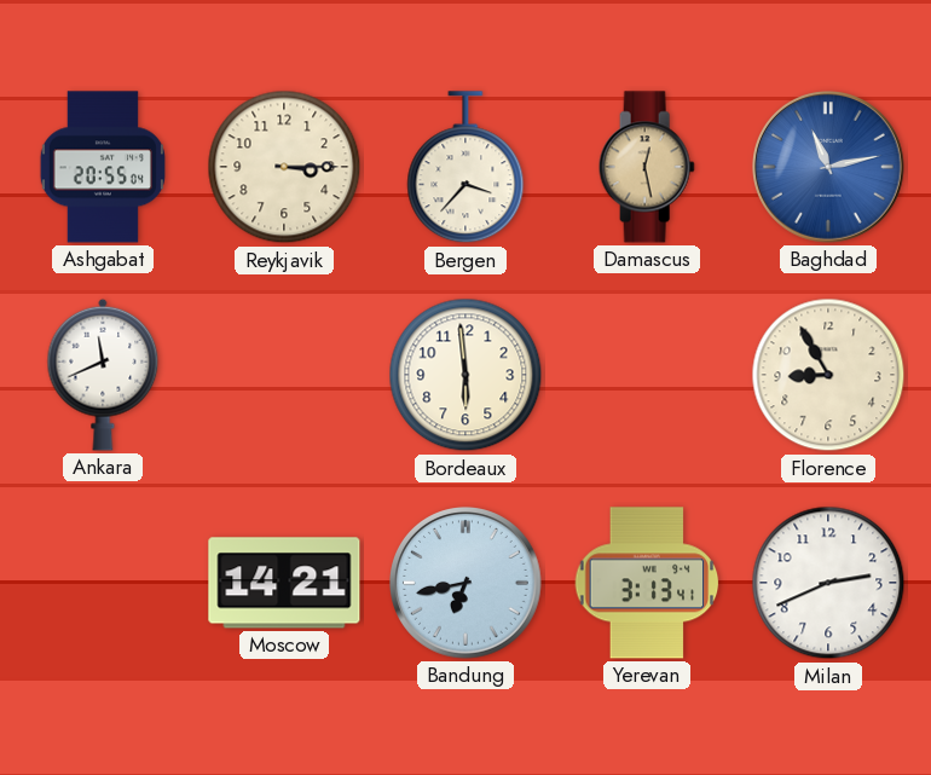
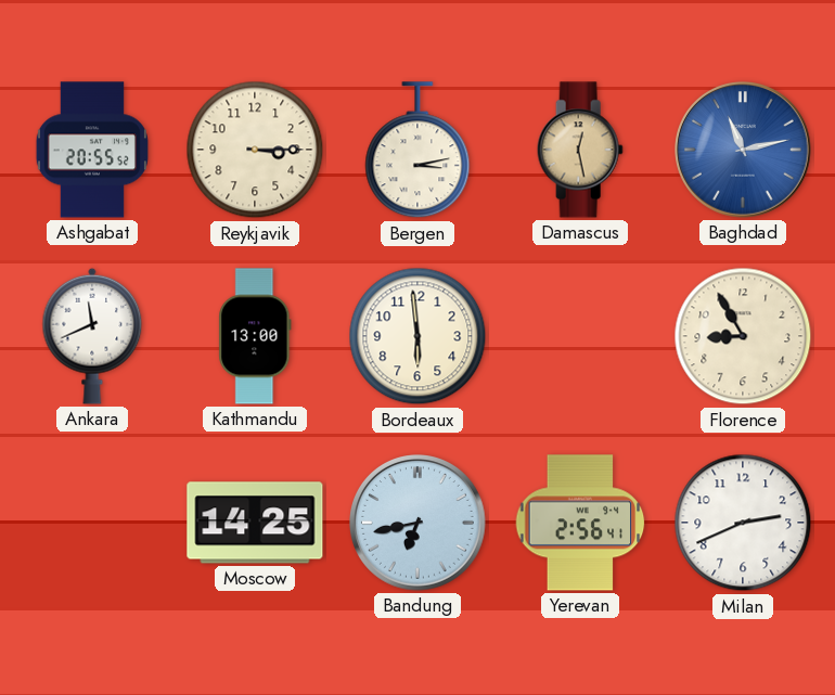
Ashgabat: 20:55:04 -> 20:55:52
Bergen: 3:37 -> 3:13
Kathmandu: none -> 13:00
Moscow: 14:21 -> 14:25
Yerevan: 3:13 -> 2:56
